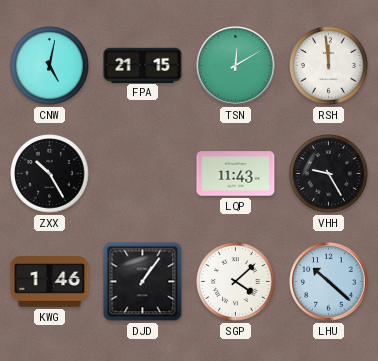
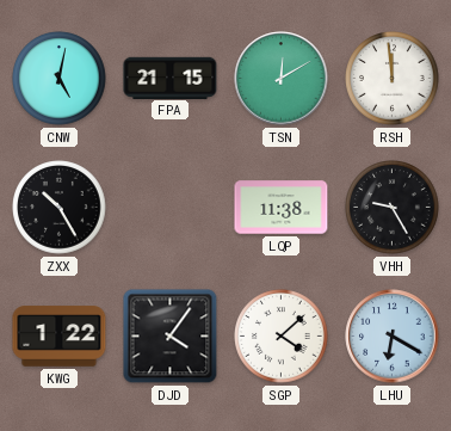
LQP: 11:43 -> 11:38
KWG: 1:46 -> 1:22
DJD: 1:06 -> 4:06
LHU: 10:22 -> 6:20
